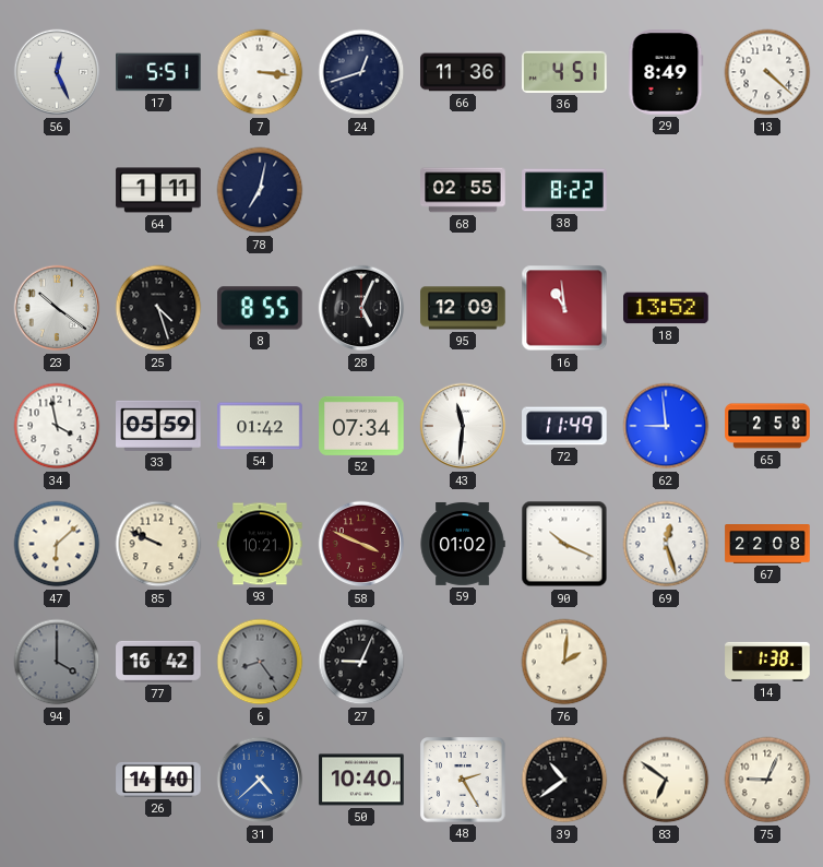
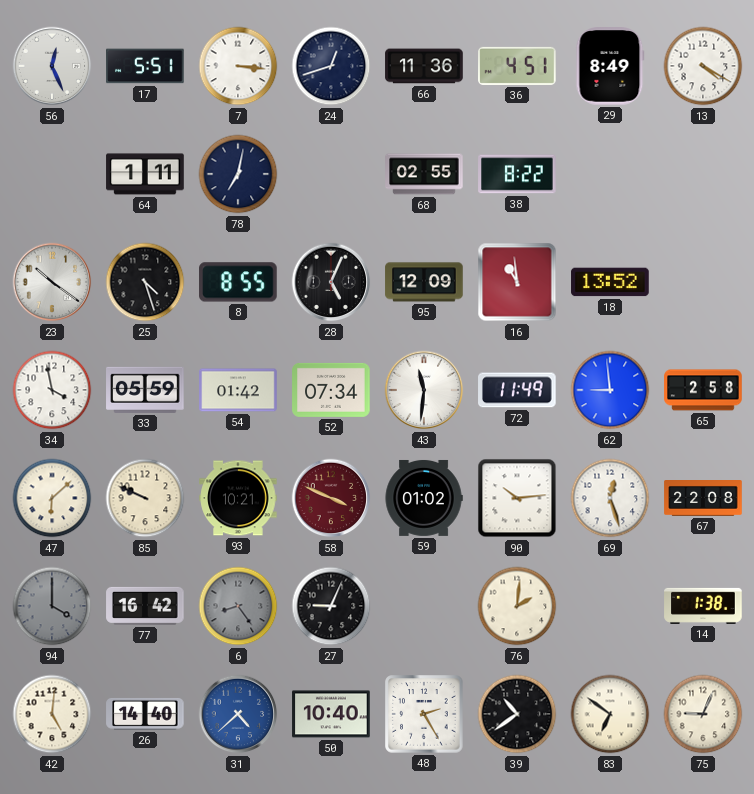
13: 4:22 -> 4:20
90: 10:19 -> 10:14
42: none -> 5:01
